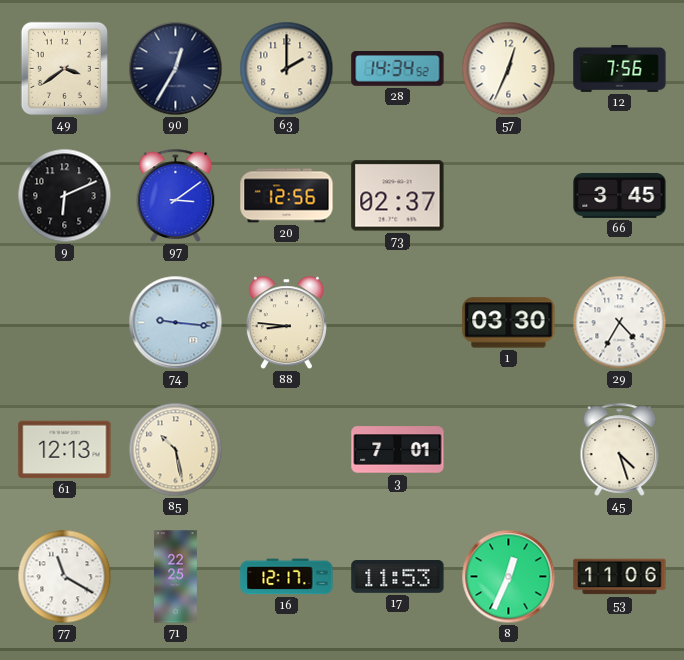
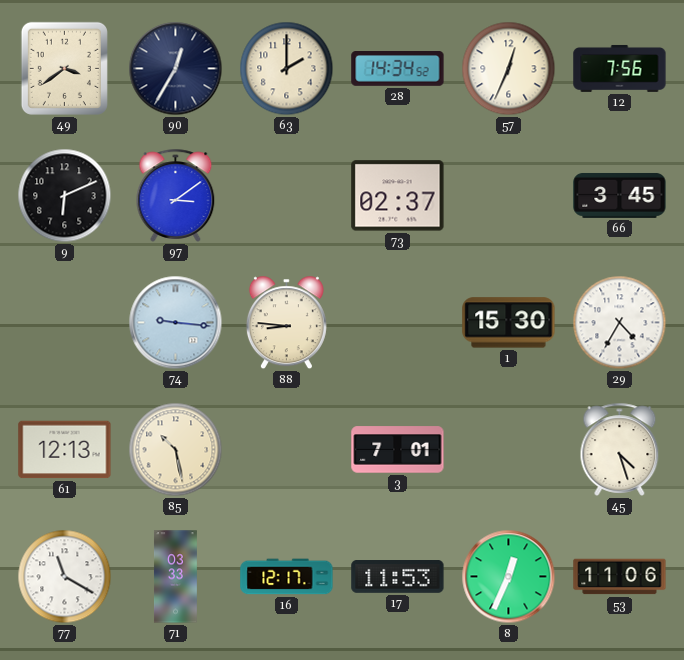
20: 12:56 -> none
1: 03:30 -> 15:30
71: 22:25 -> 03:33
